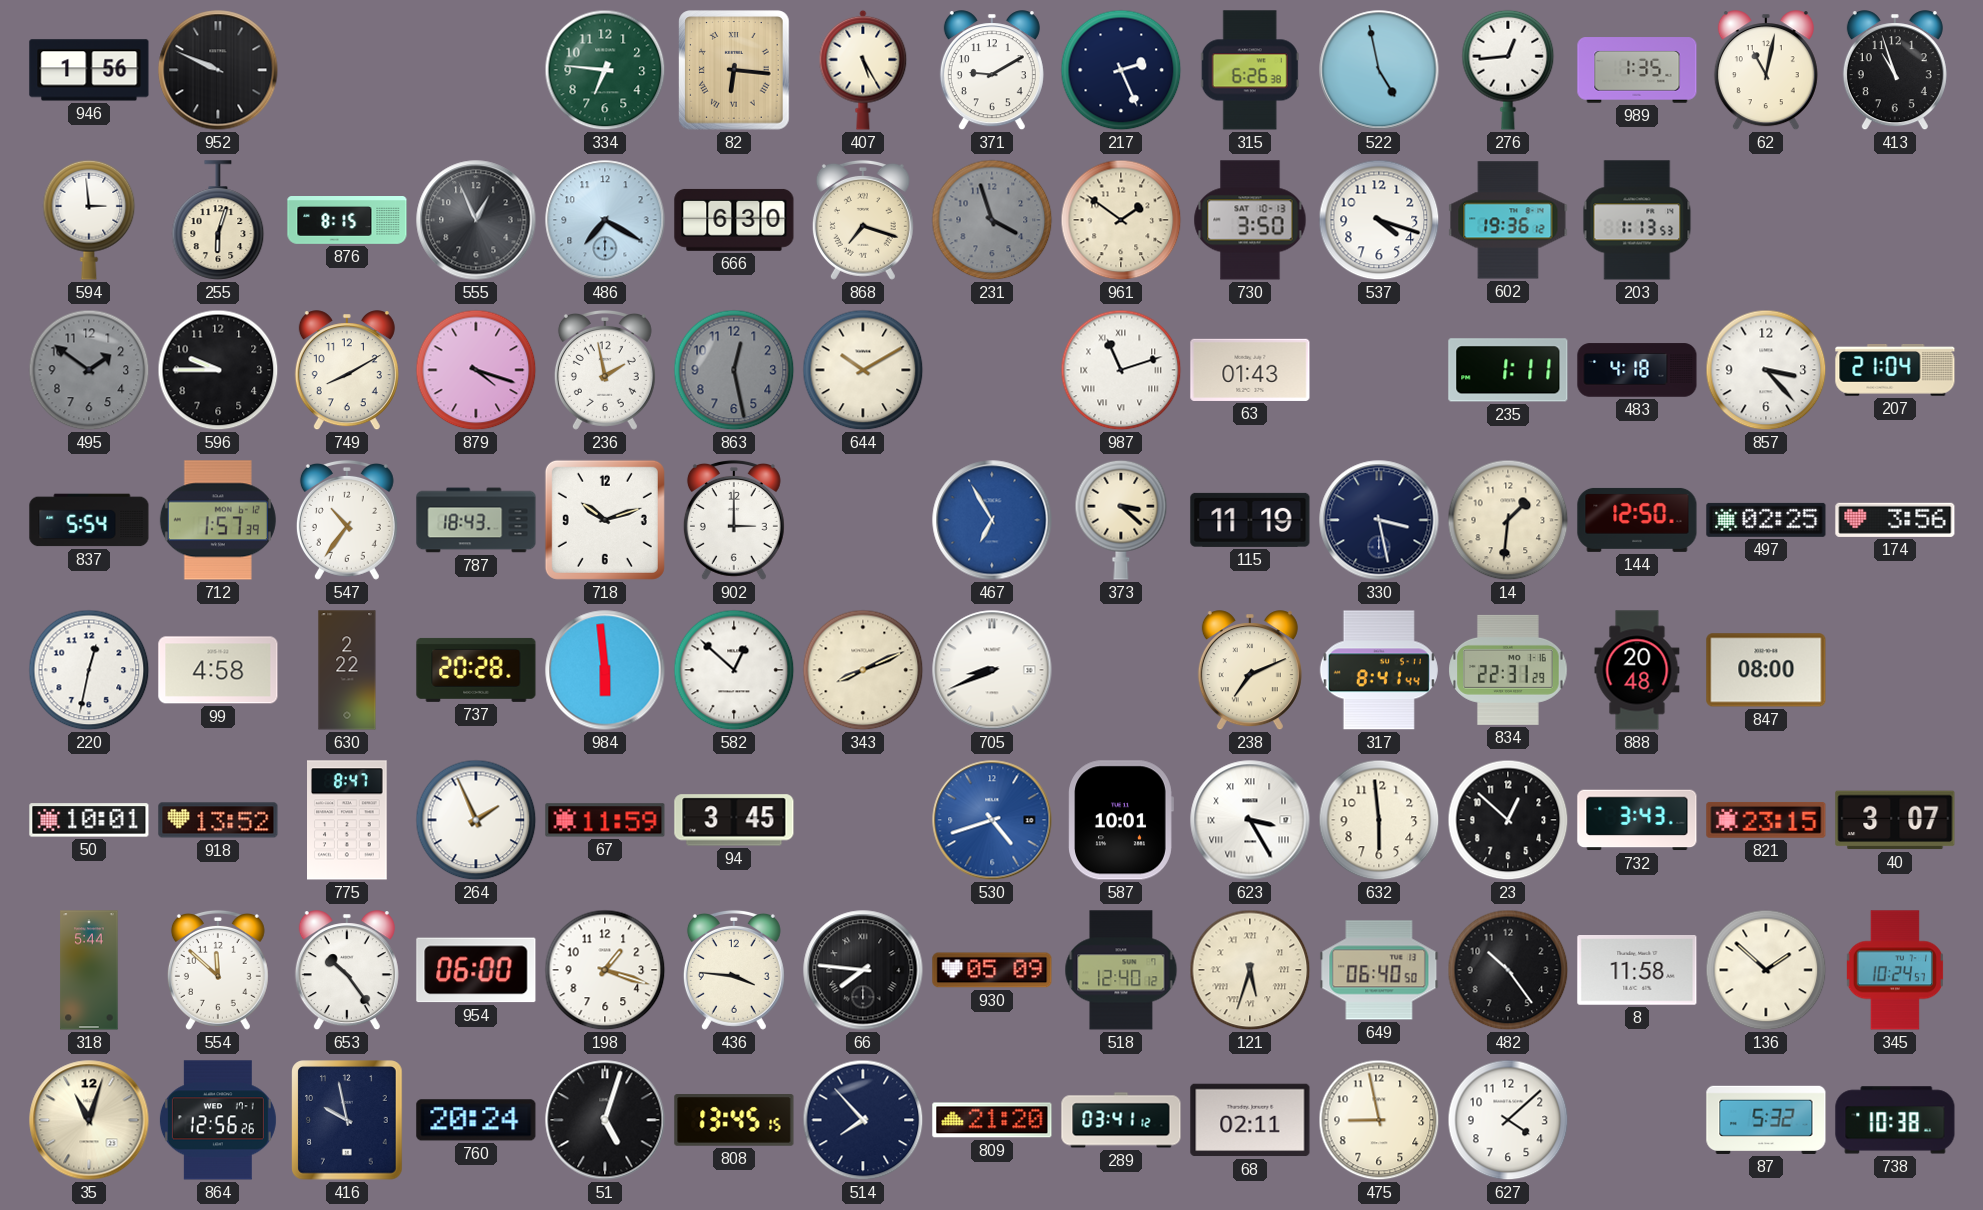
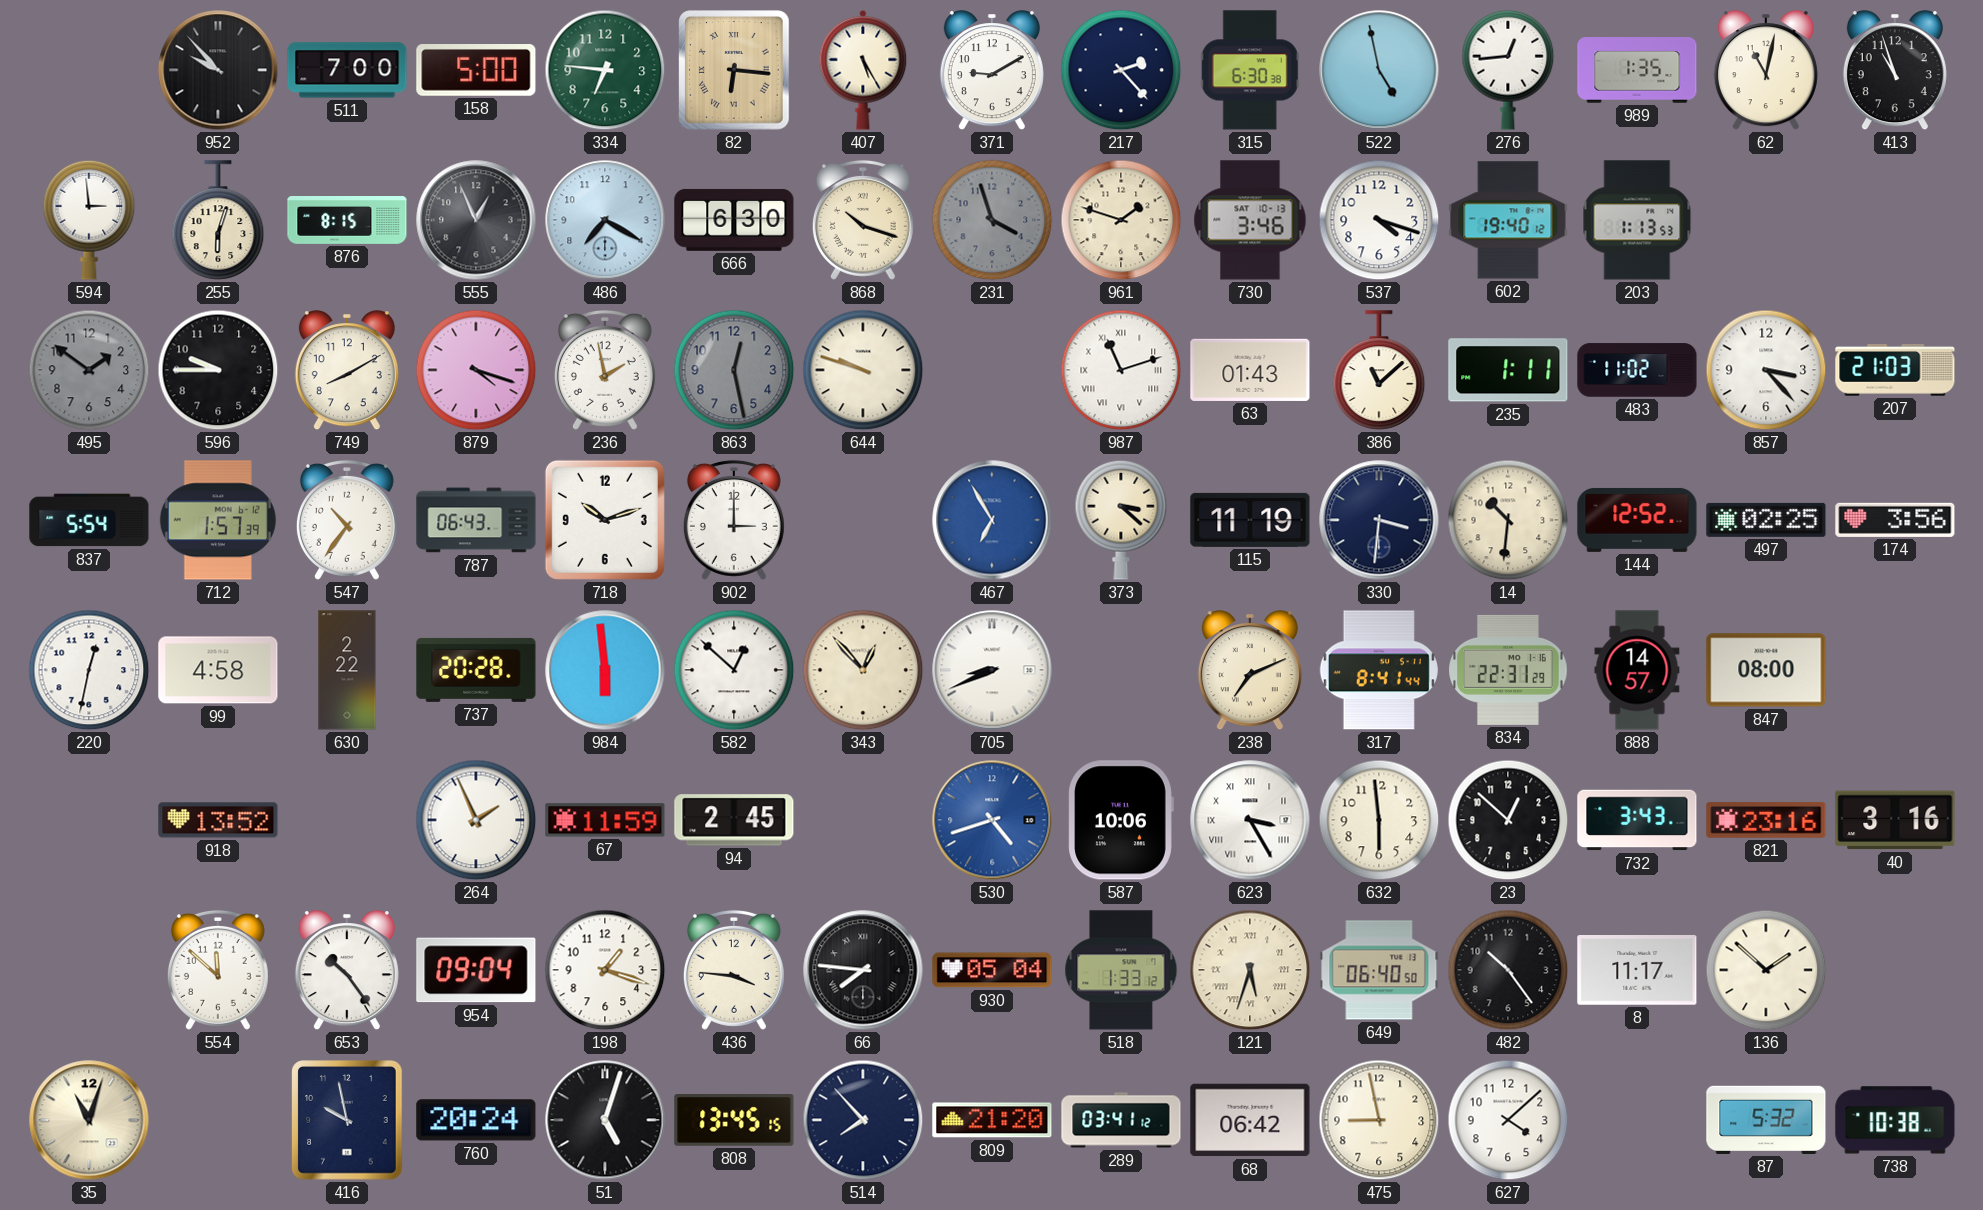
946: 1:56 -> none
952: 9:49 -> 9:53
511: none -> 7:00
158: none -> 5:00
217: 2:26 -> 2:23
315: 6:26 -> 6:30
868: 7:18 -> 10:18
961: 1:51 -> 1:48
730: 3:50 -> 3:46
602: 19:36 -> 19:40
644: 10:10 -> 9:48
386: none -> 11:08
483: 4:18 -> 11:02
207: 21:04 -> 21:03
787: 18:43 -> 06:43
330: 3:28 -> 3:31
14: 1:31 -> 10:31
144: 12:50 -> 12:52
343: 8:11 -> 12:53
888: 20:48 -> 14:57
50: 10:01 -> none
775: 8:47 -> none
94: 3:45 -> 2:45
587: 10:01 -> 10:06
821: 23:15 -> 23:16
40: 3:07 -> 3:16
318: 5:44 -> none
954: 06:00 -> 09:04
930: 05:09 -> 05:04
518: 12:40 -> 1:33
8: 11:58 -> 11:17
345: 10:24 -> none
864: 12:56 -> none
68: 02:11 -> 06:42
